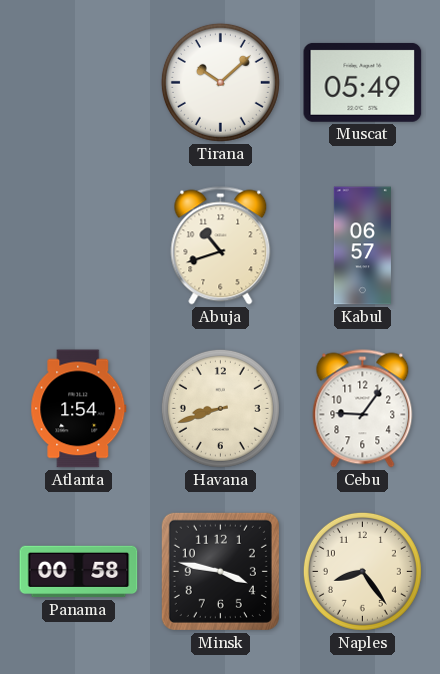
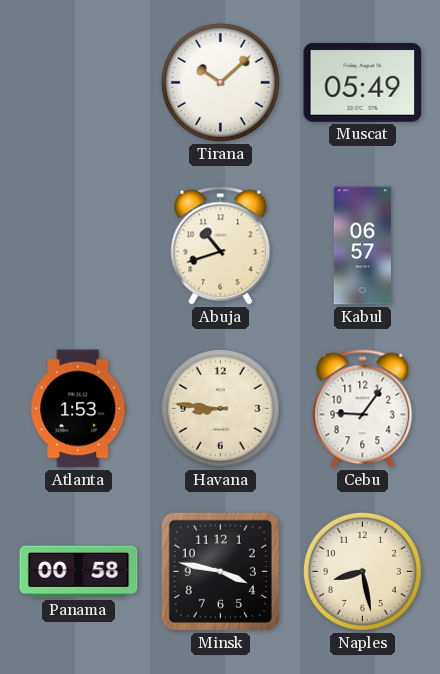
Atlanta: 1:54 -> 1:53
Havana: 8:42 -> 8:46
Naples: 8:24 -> 8:28
